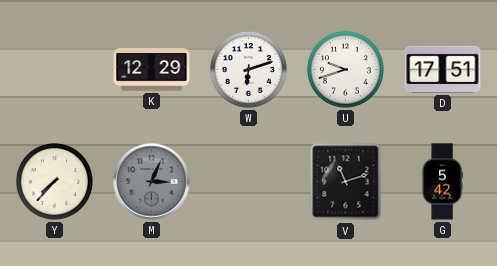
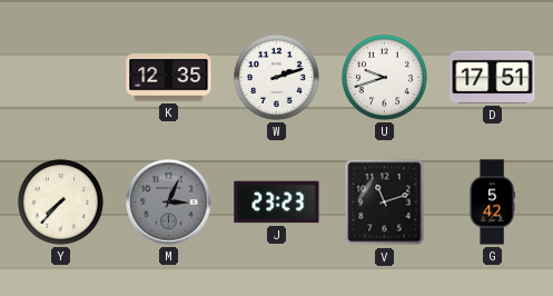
K: 12:29 -> 12:35
W: 6:12 -> 2:12
J: none -> 23:23
